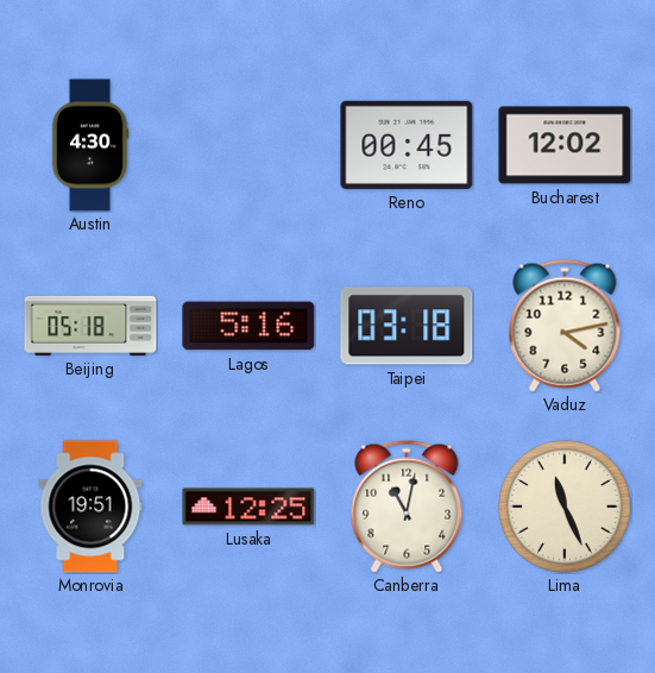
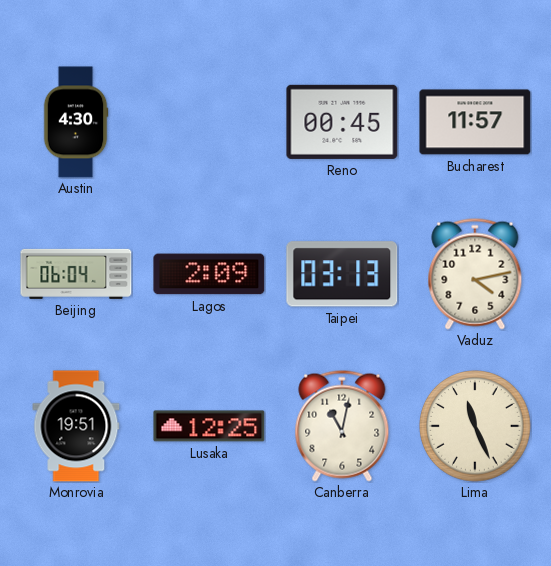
Bucharest: 12:02 -> 11:57
Beijing: 05:18 -> 06:04
Lagos: 5:16 -> 2:09
Taipei: 03:18 -> 03:13
